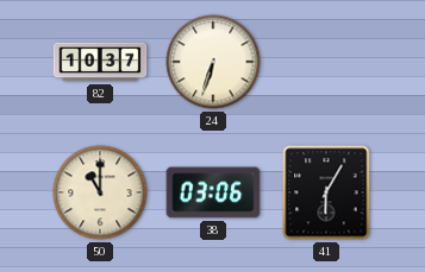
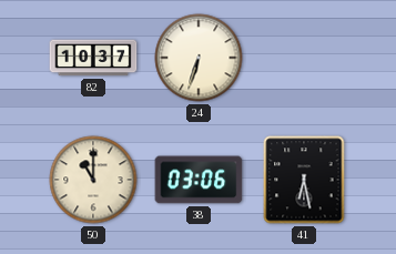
41: 6:05 -> 6:28
